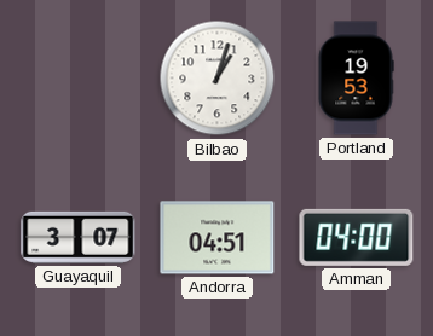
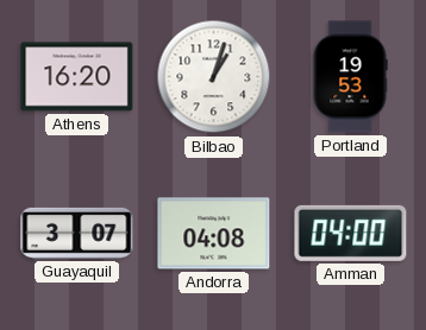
Athens: none -> 16:20
Andorra: 04:51 -> 04:08
